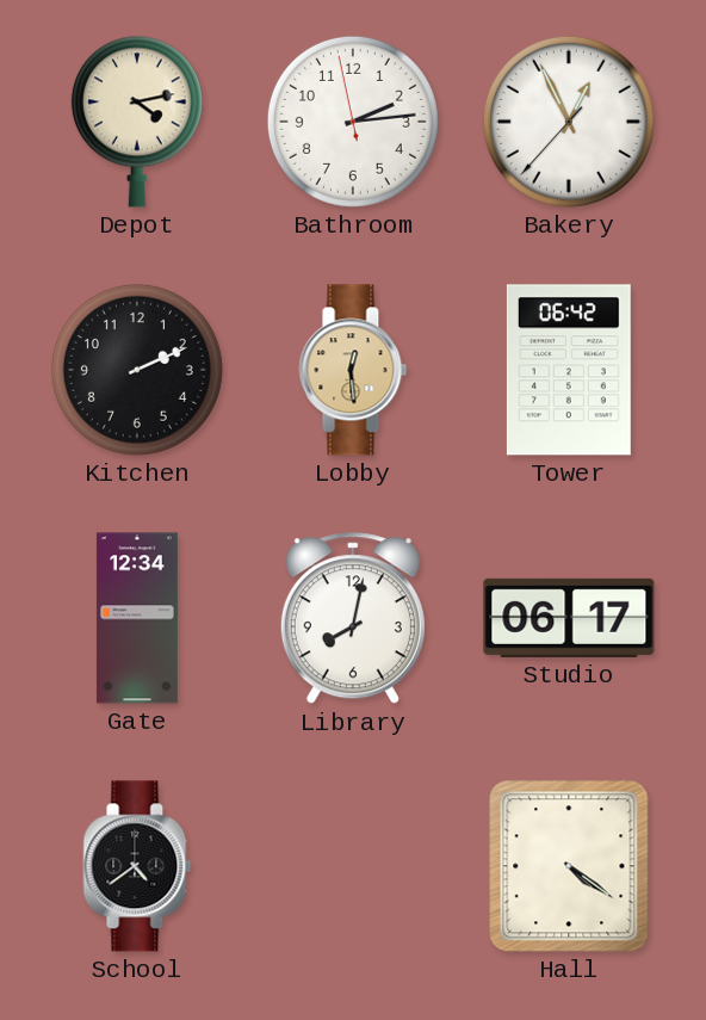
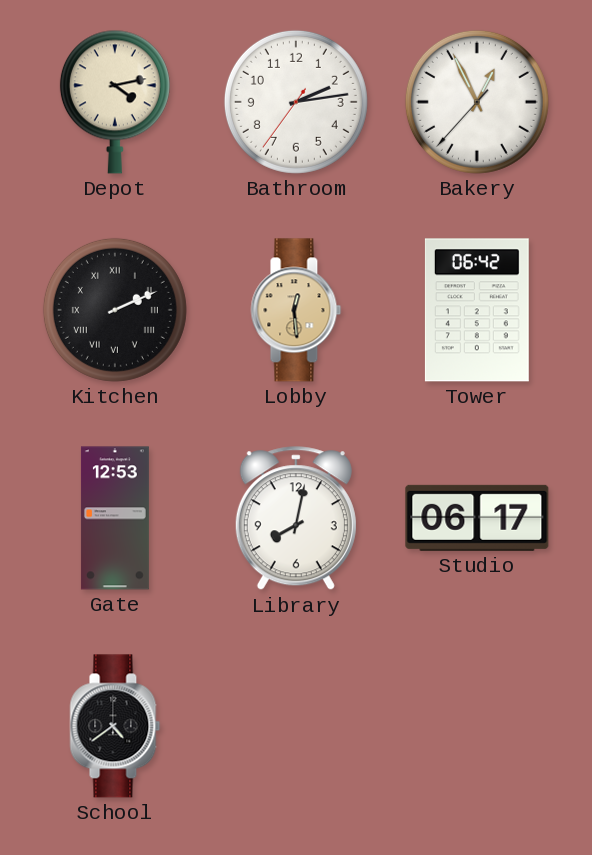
Bathroom: 2:13:58 -> 2:13:36
Kitchen numerals: Arabic -> Roman
Gate: 12:34 -> 12:53
Hall: 4:21 -> none
